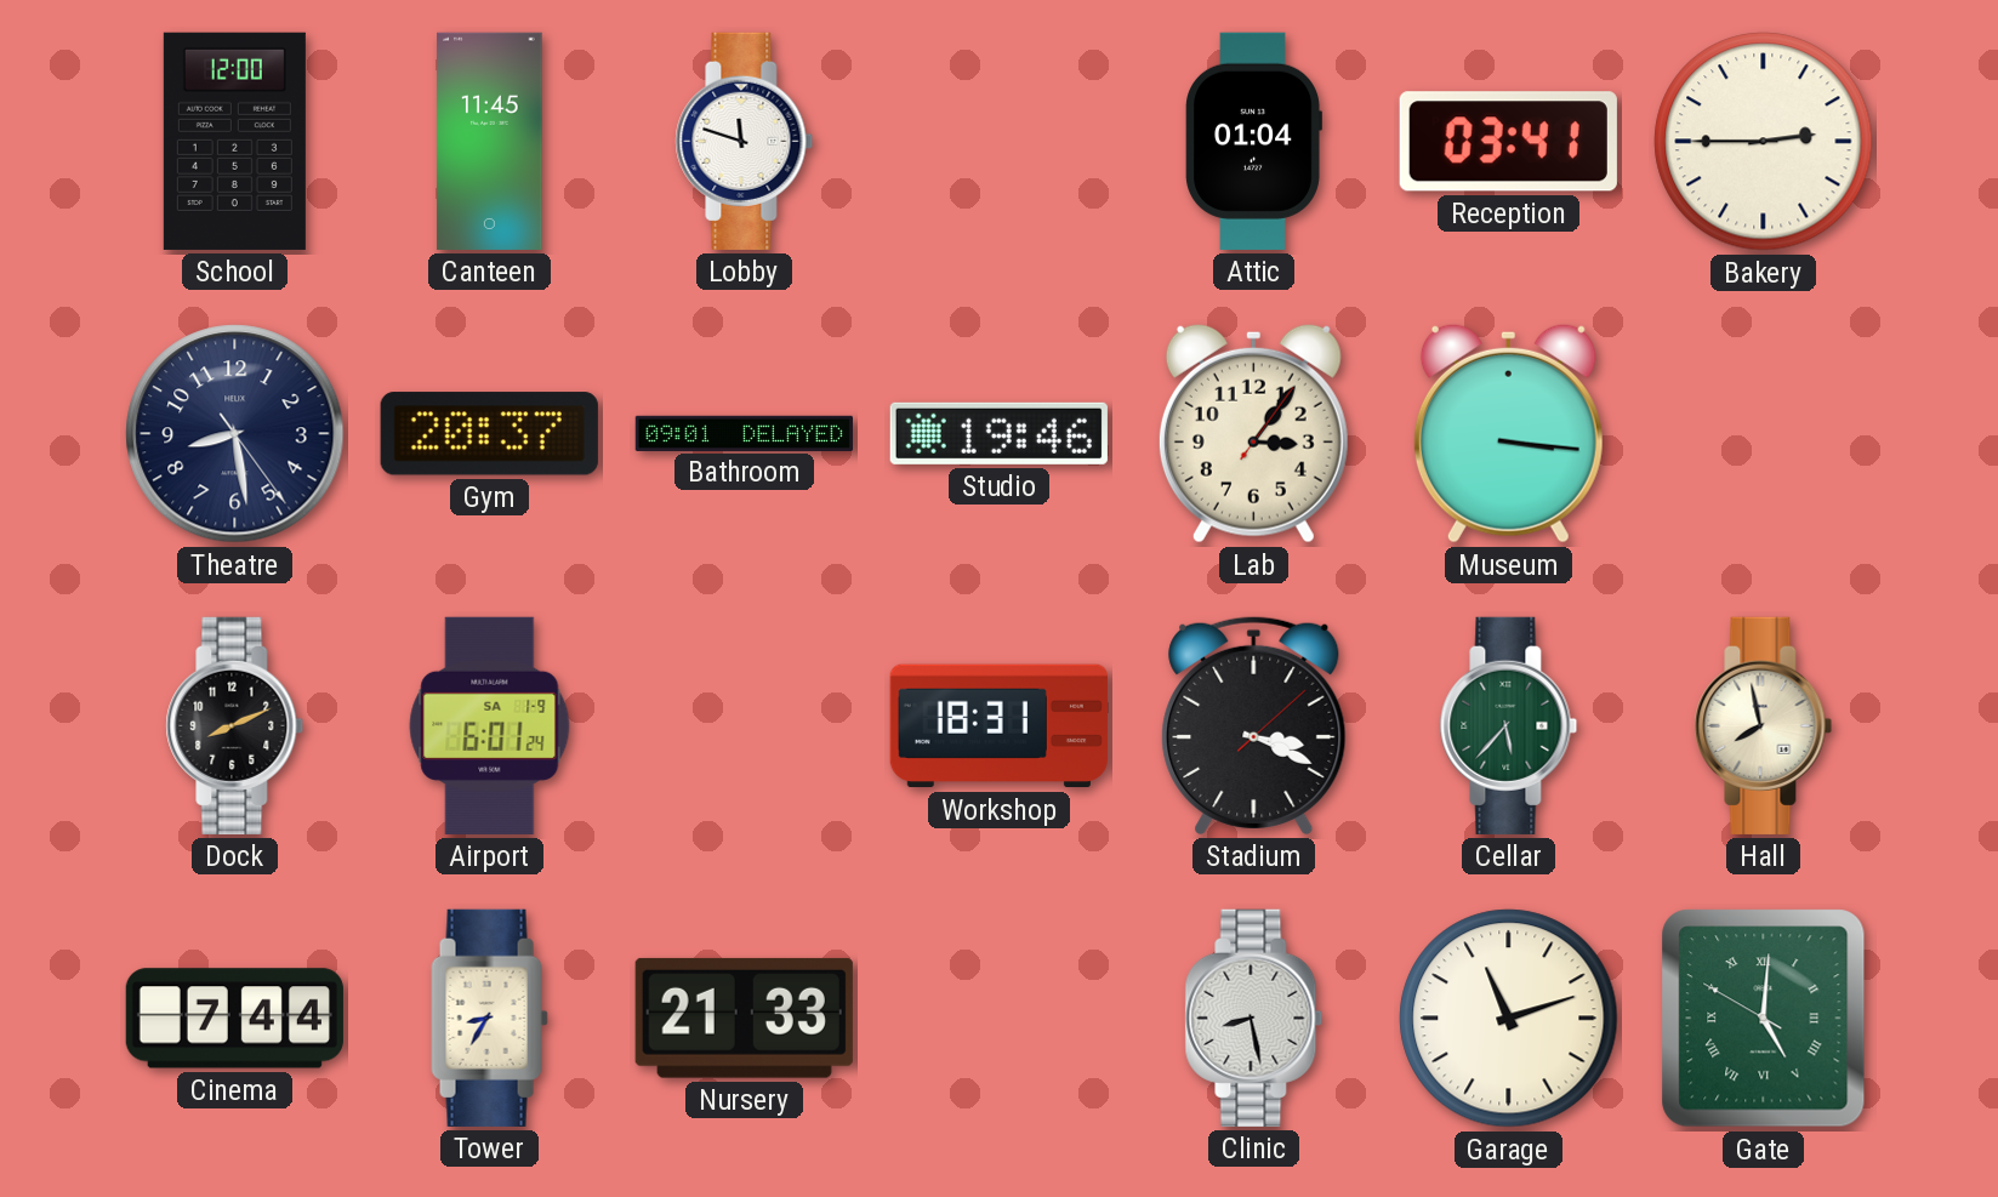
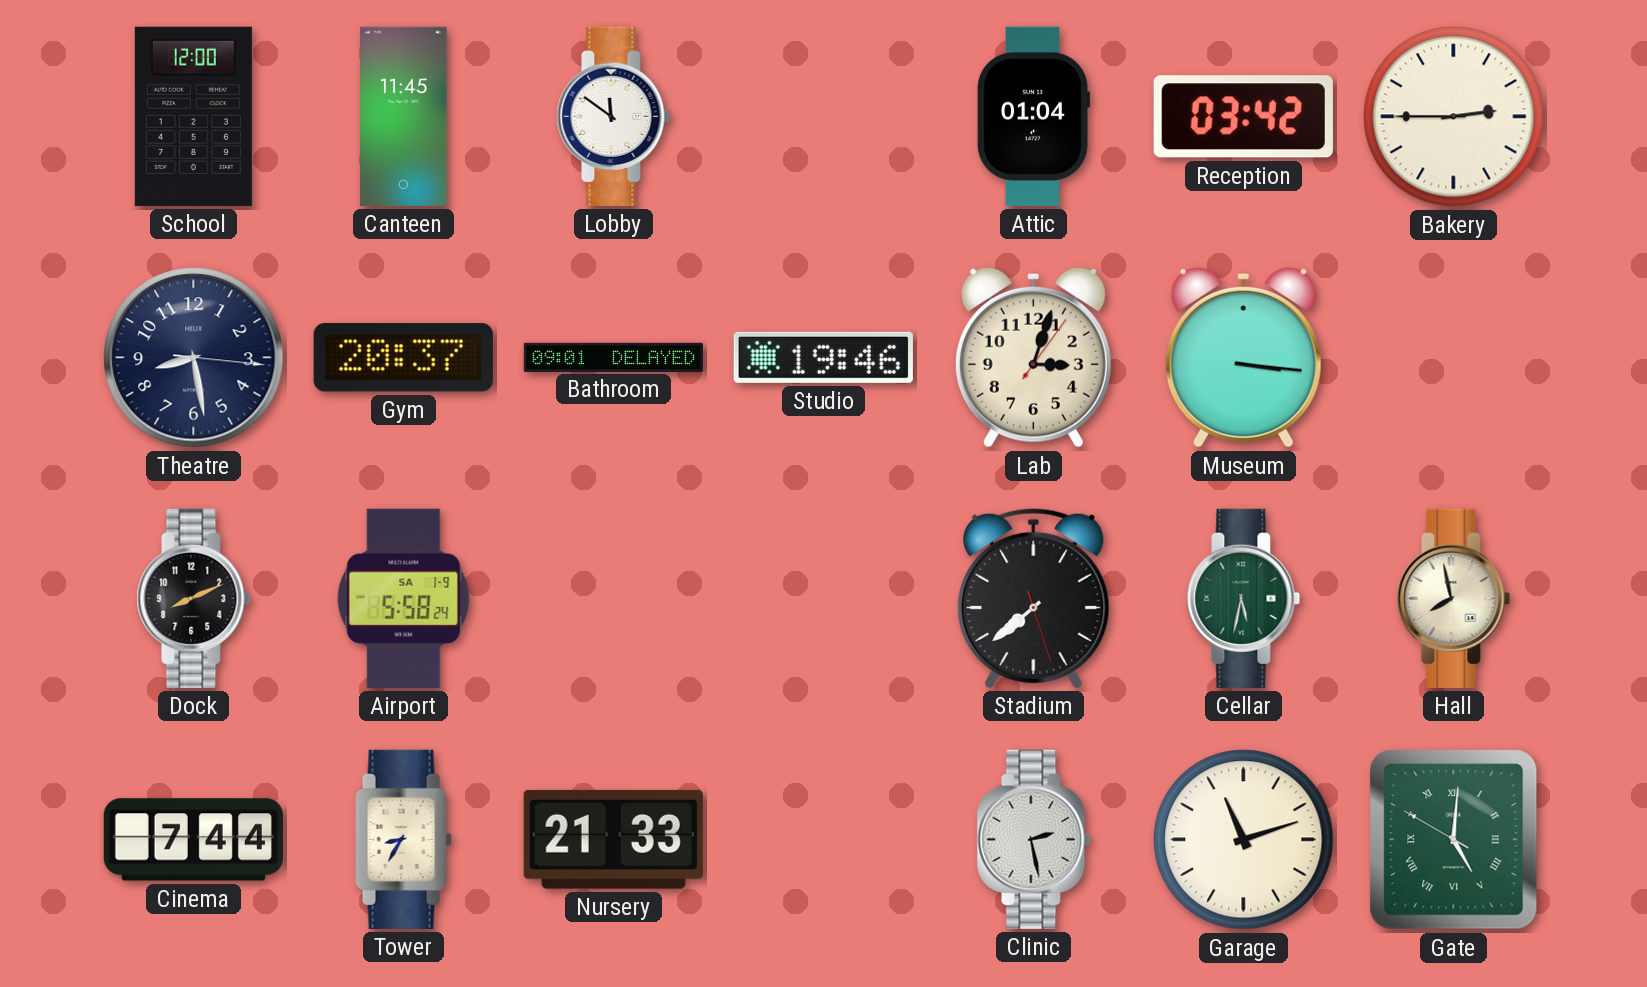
Lobby: 11:48 -> 11:51
Reception: 03:41 -> 03:42
Theatre: 8:28:24 -> 8:28:16
Lab: 3:06 -> 3:03
Airport: 6:01 -> 5:58
Workshop: 18:31 -> none
Stadium: 3:19 -> 7:38
Cellar: 5:37 -> 5:32
Clinic: 8:28 -> 2:28
